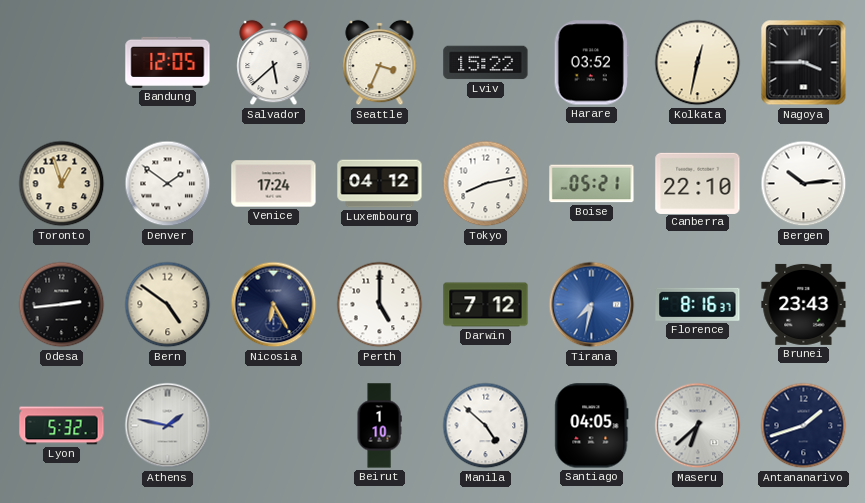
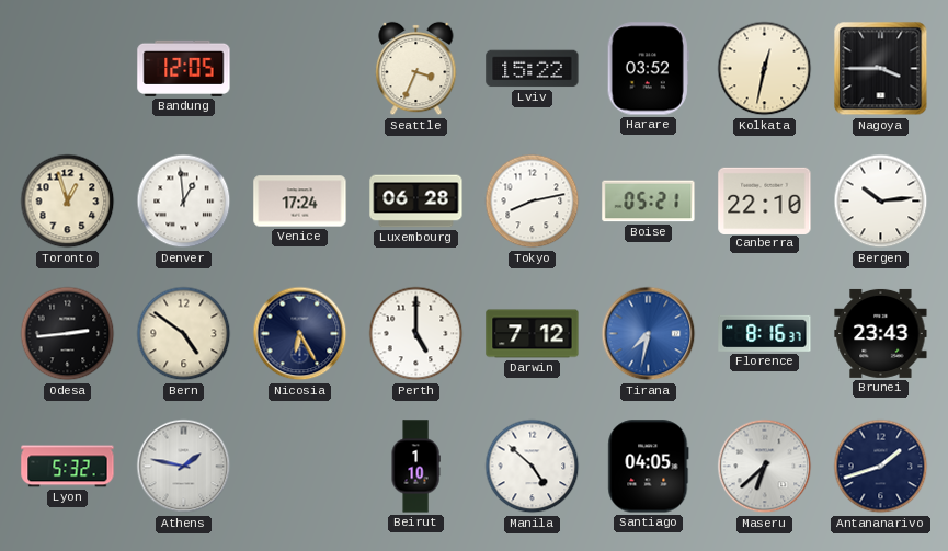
Salvador: 5:38 -> none
Denver: 1:51 -> 12:59
Luxembourg: 04:12 -> 06:28
